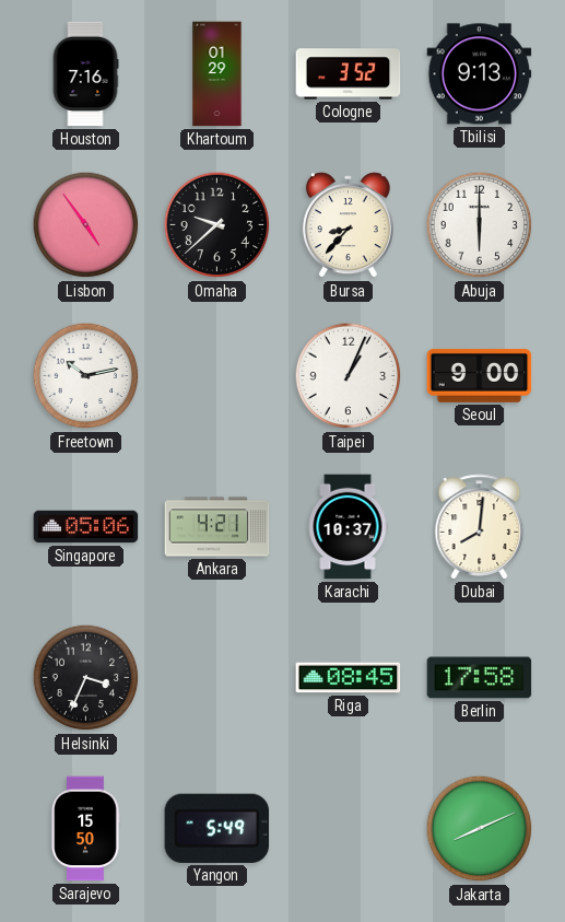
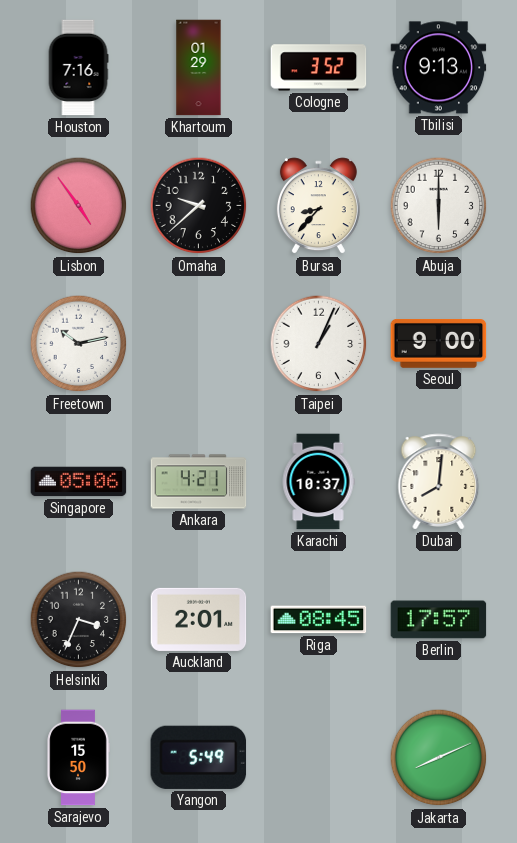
Auckland: none -> 2:01
Berlin: 17:58 -> 17:57
